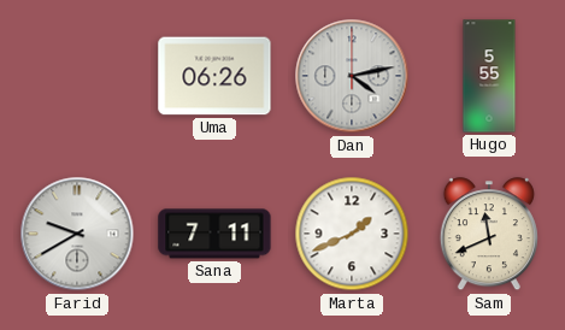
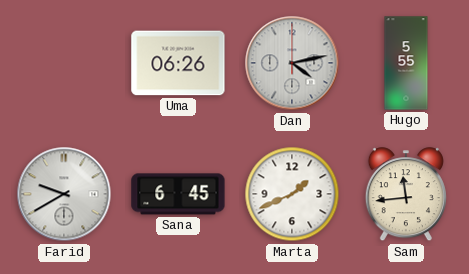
Sana: 7:11 -> 6:45
Sam: 11:41 -> 11:44
